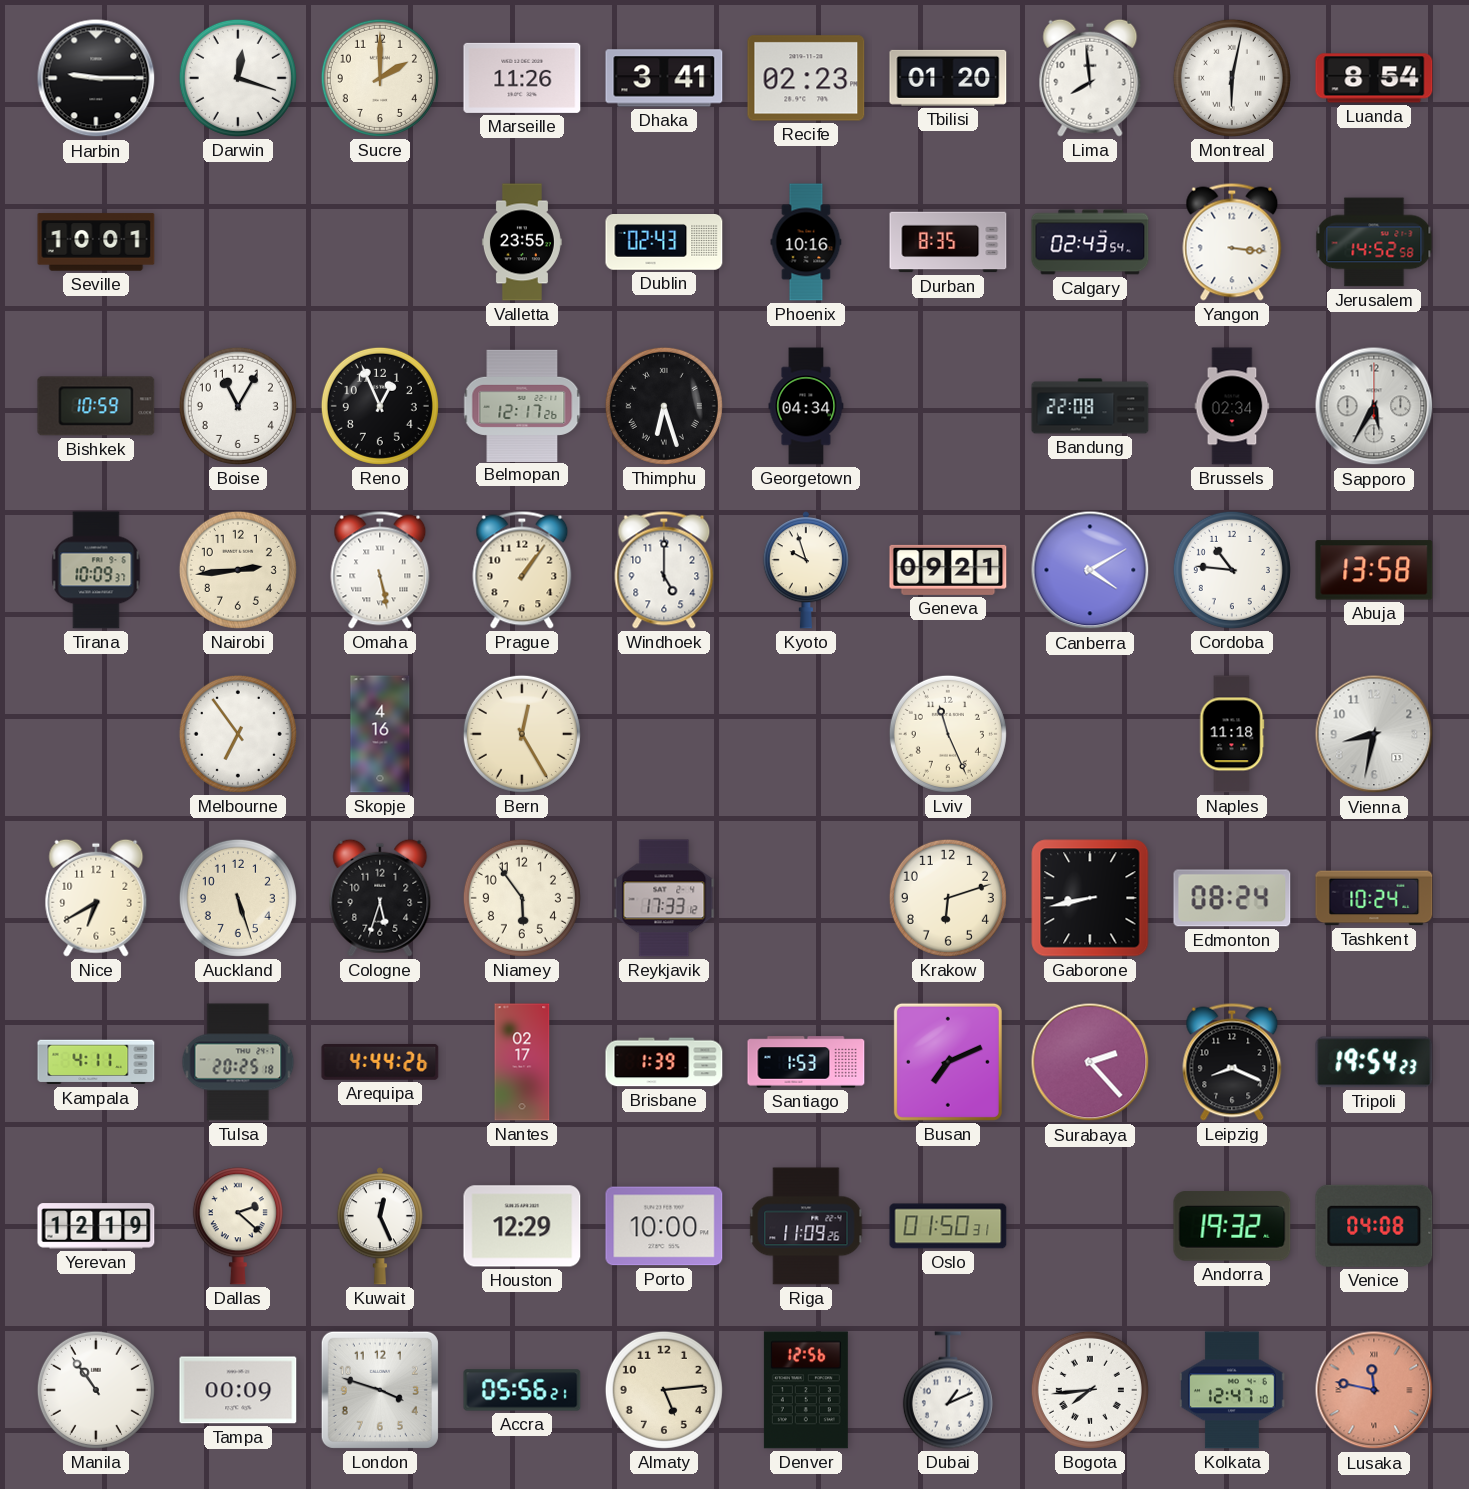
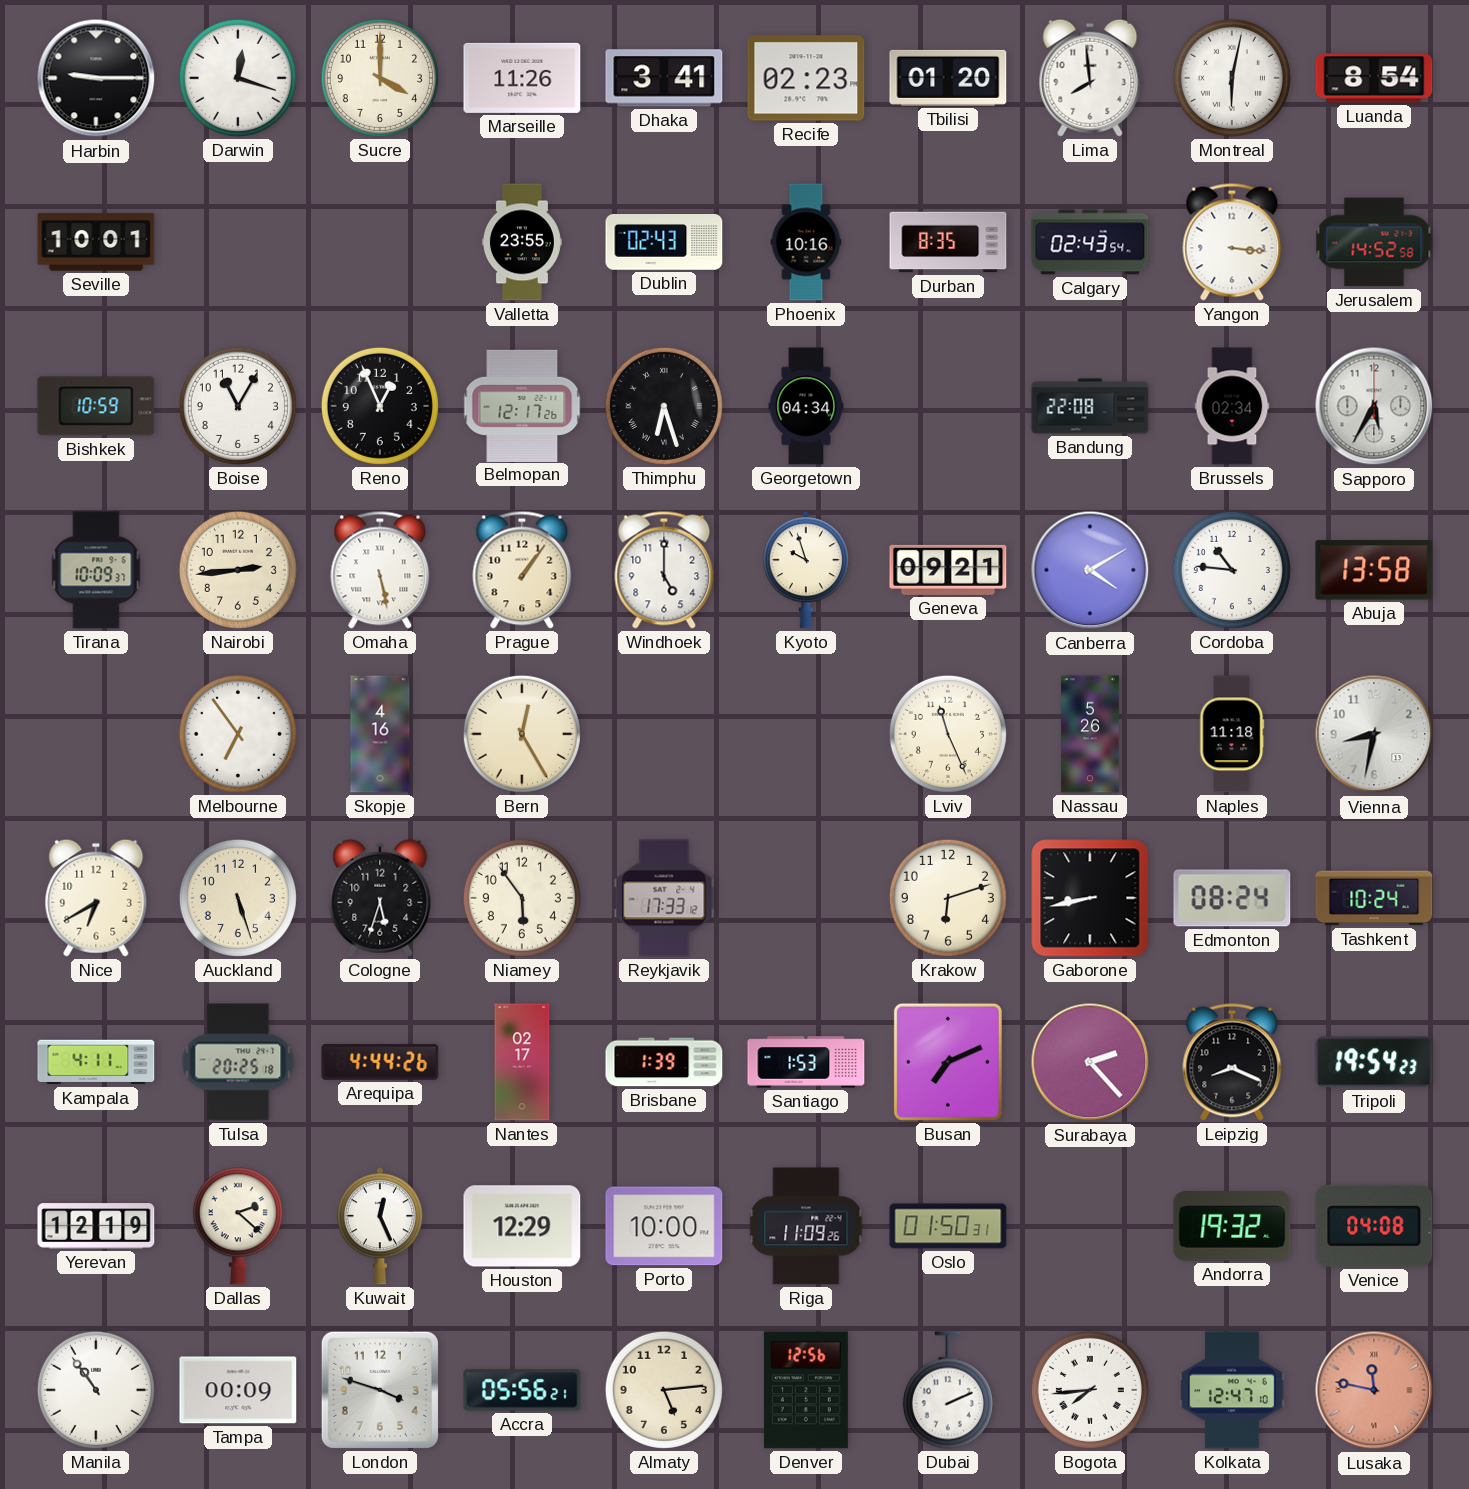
Sucre: 2:00 -> 4:00
Nassau: none -> 5:26
Dubai: 1:11 -> 2:11
